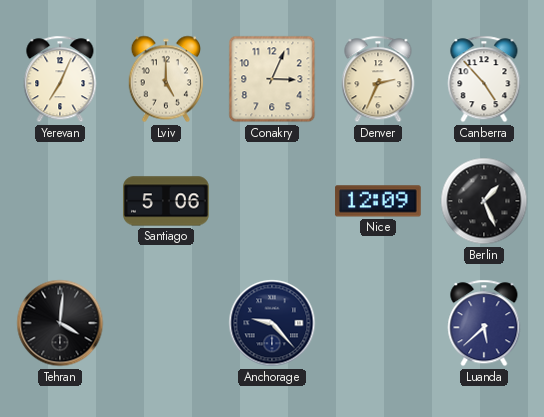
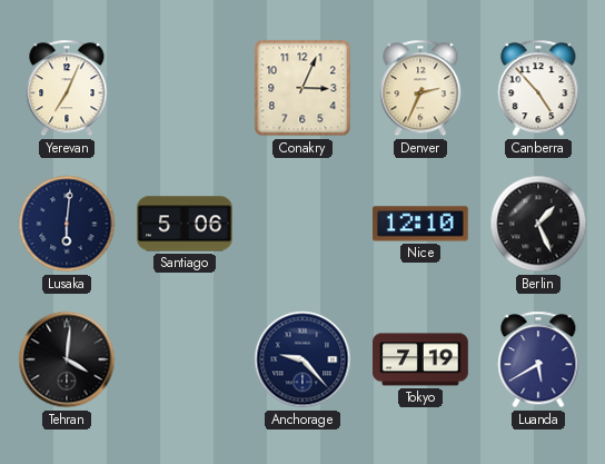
Lviv: 5:00 -> none
Lusaka: none -> 6:01
Nice: 12:09 -> 12:10
Tokyo: none -> 7:19
Luanda: 5:38 -> 5:40
